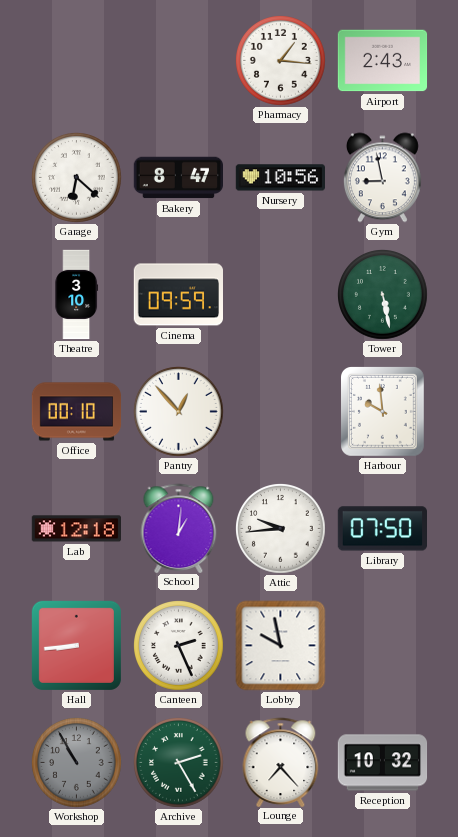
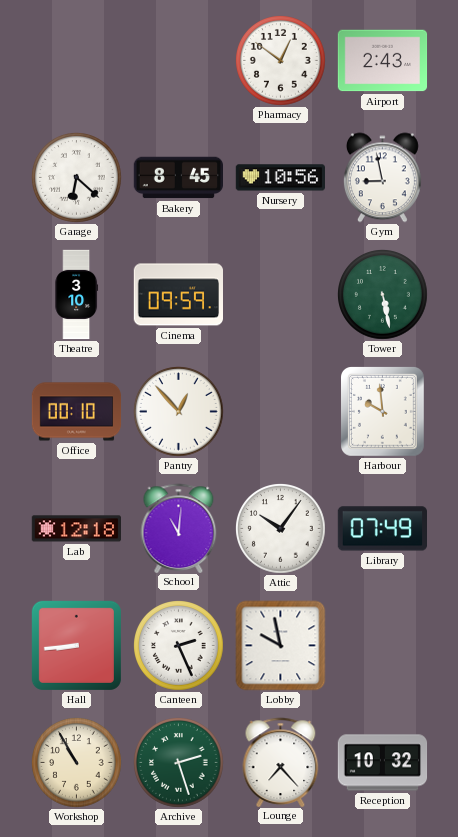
Pharmacy: 1:16 -> 12:51
Bakery: 8:47 -> 8:45
School: 1:01 -> 11:01
Attic: 9:44 -> 10:06
Library: 07:50 -> 07:49
Workshop dial: grey -> cream
Archive: 2:25 -> 2:27
